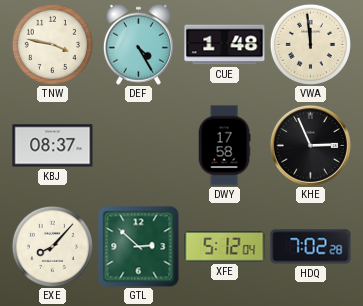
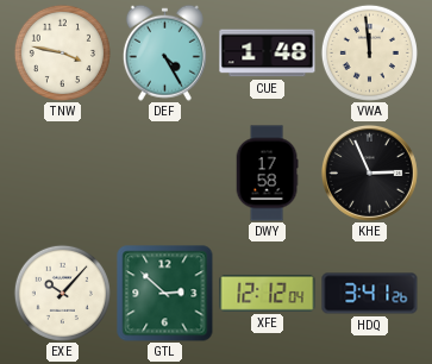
KBJ: 08:37 -> none
EXE: 8:07 -> 10:07
XFE: 5:12 -> 12:12
HDQ: 7:02 -> 3:41
